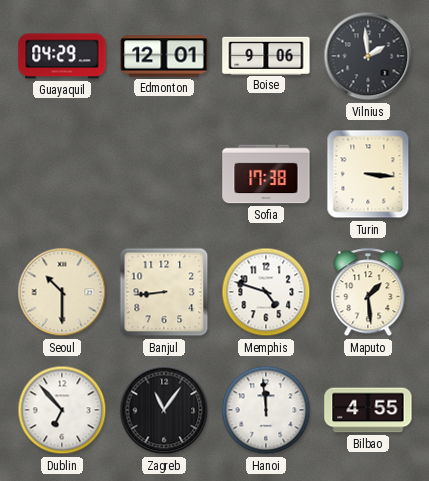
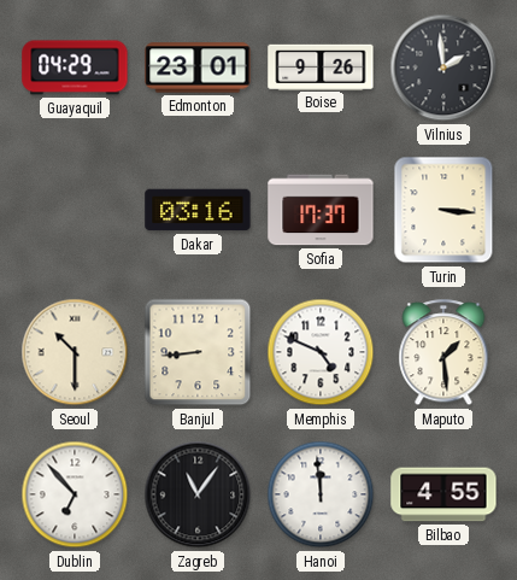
Edmonton: 12:01 -> 23:01
Boise: 9:06 -> 9:26
Dakar: none -> 03:16
Sofia: 17:38 -> 17:37
Memphis: 4:48 -> 4:49
